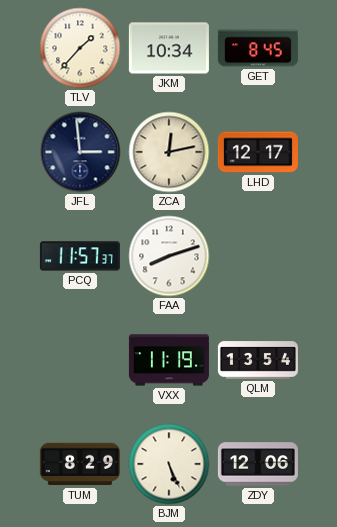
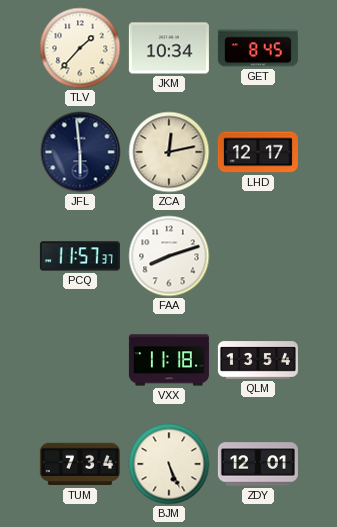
JFL: 2:59 -> 5:59
VXX: 11:19 -> 11:18
TUM: 8:29 -> 7:34
ZDY: 12:06 -> 12:01
